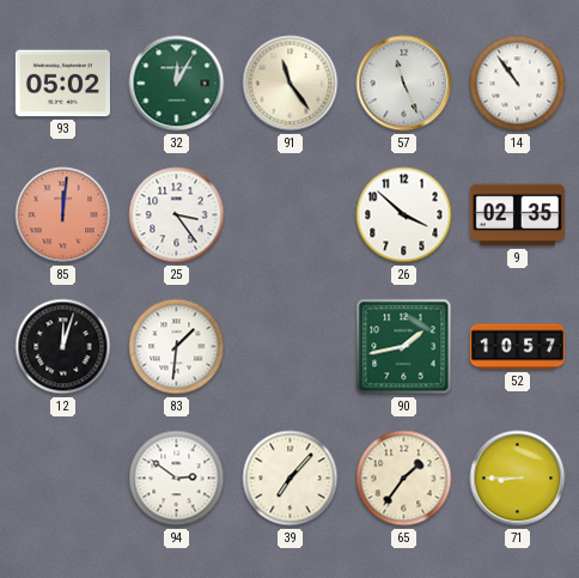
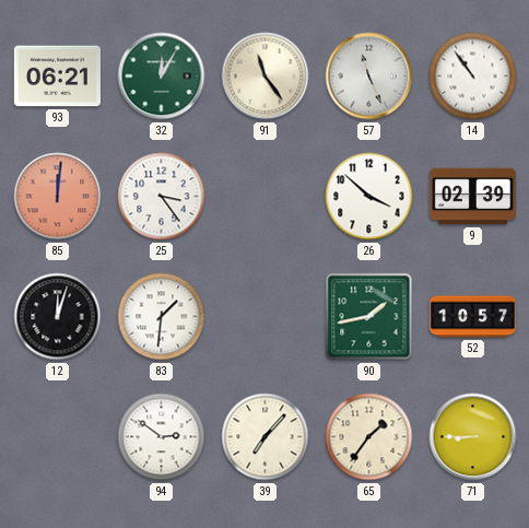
93: 05:02 -> 06:21
9: 02:35 -> 02:39
